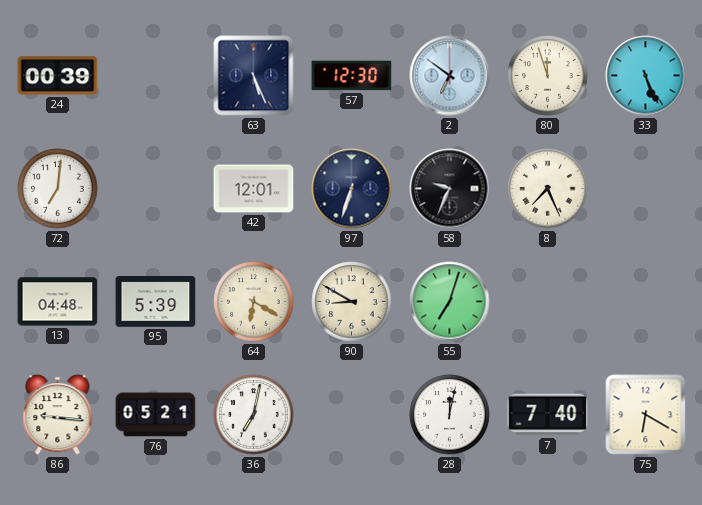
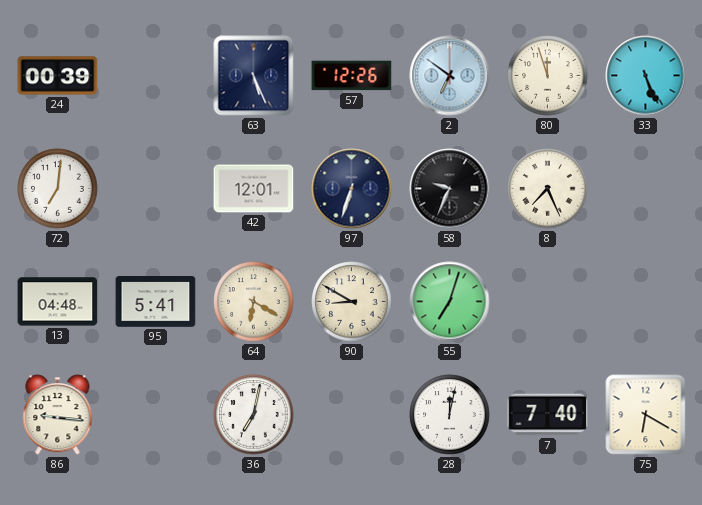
57: 12:30 -> 12:26
95: 5:39 -> 5:41
76: 05:21 -> none
